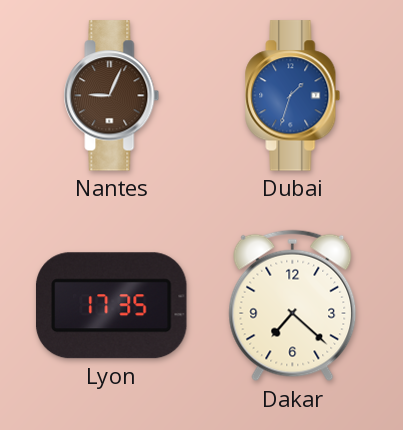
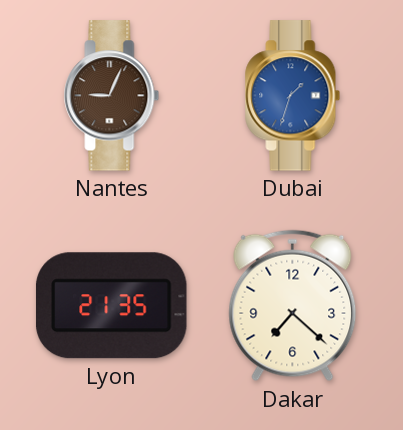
Lyon: 17:35 -> 21:35
